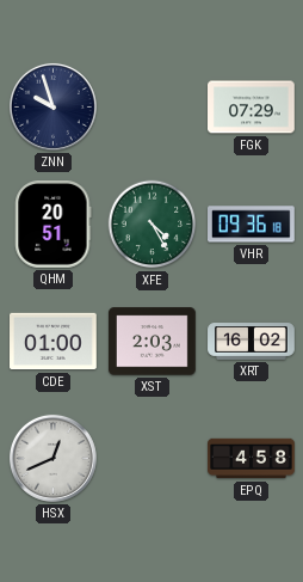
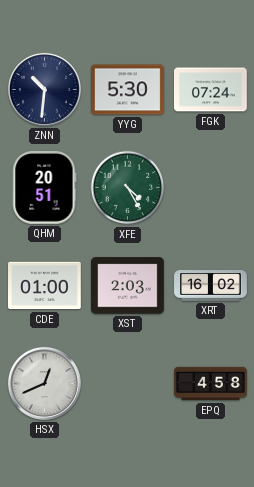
ZNN: 9:57 -> 10:31
YYG: none -> 5:30
FGK: 07:29 -> 07:24
VHR: 09:36 -> none
